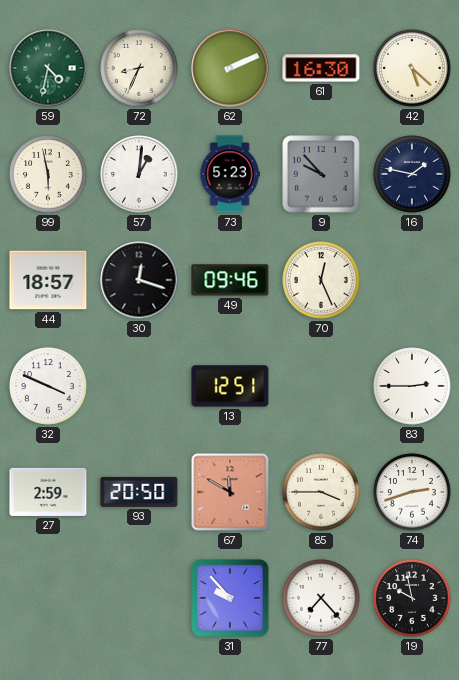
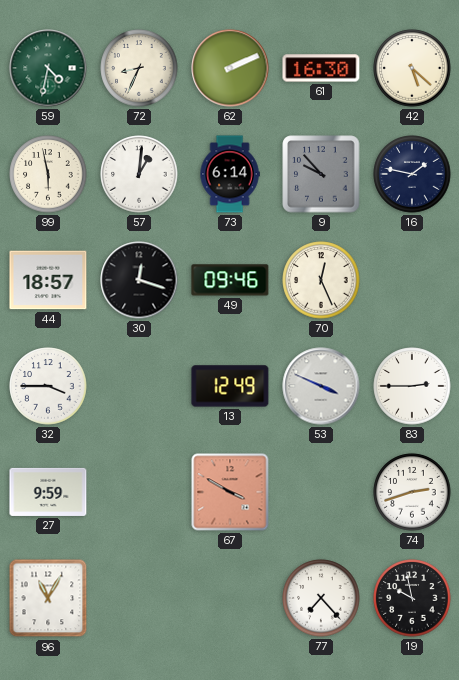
73: 5:23 -> 6:14
32: 3:49 -> 3:45
13: 12:51 -> 12:49
53: none -> 3:49
27: 2:59 -> 9:59
93: 20:50 -> none
67: 11:50 -> 3:50
85: 3:45 -> none
96: none -> 11:05
31: 9:53 -> none
